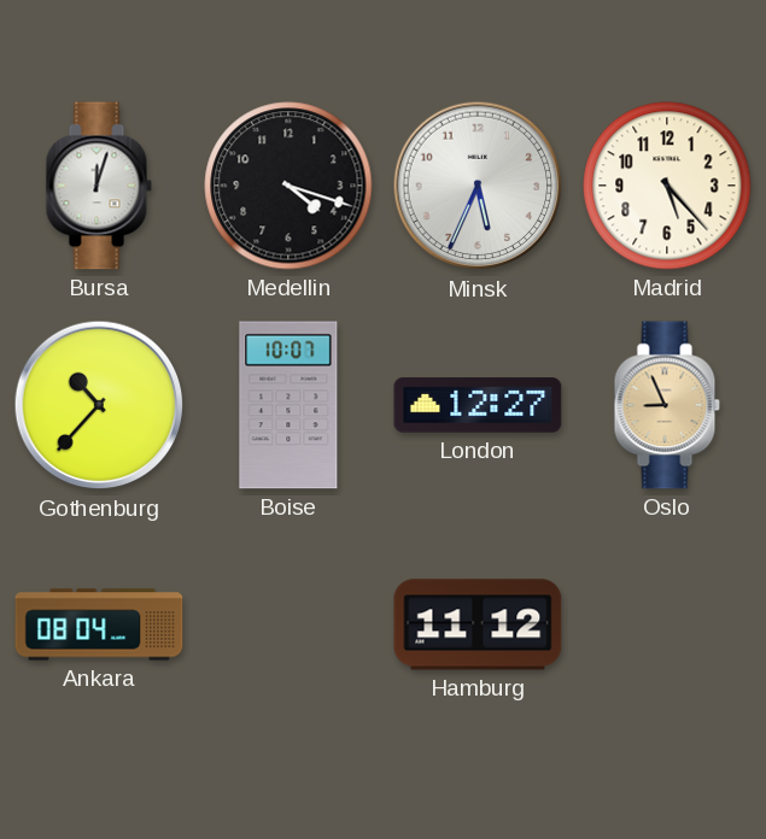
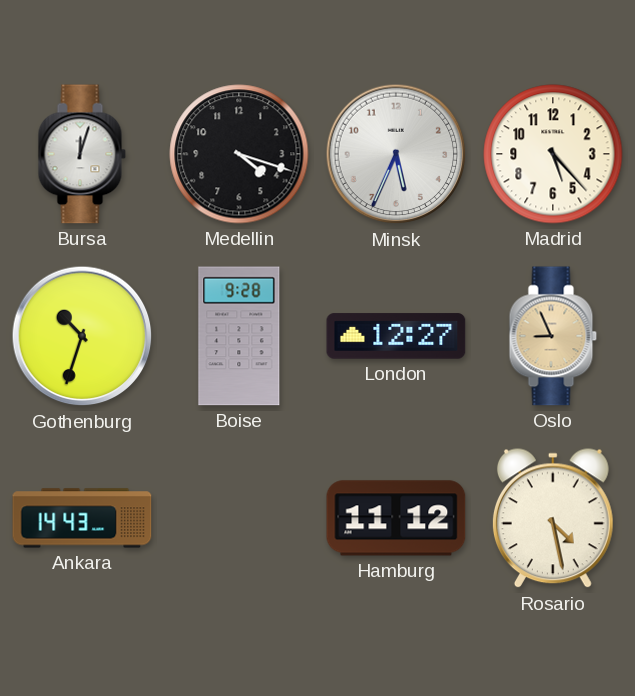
Gothenburg: 10:37 -> 10:33
Boise: 10:07 -> 9:28
Ankara: 08:04 -> 14:43
Rosario: none -> 4:28
